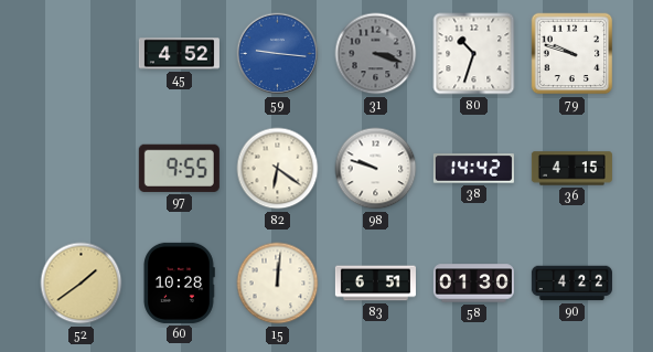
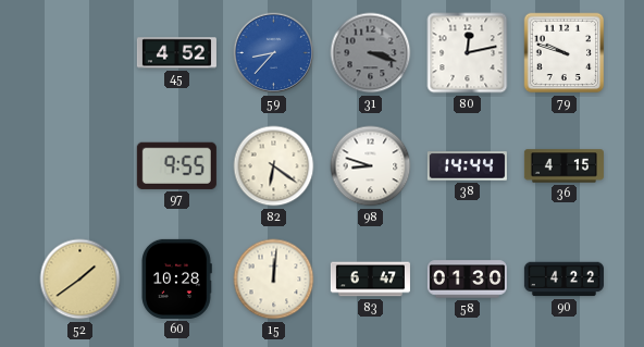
59: 9:16 -> 8:37
80: 10:33 -> 12:13
98: 9:48 -> 8:48
38: 14:42 -> 14:44
83: 6:51 -> 6:47
